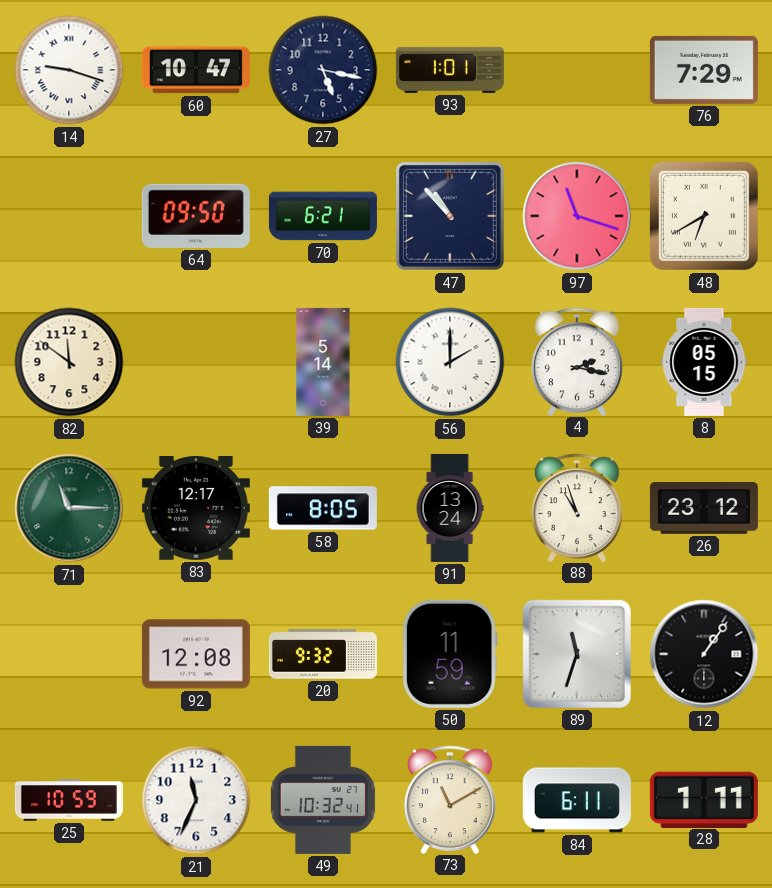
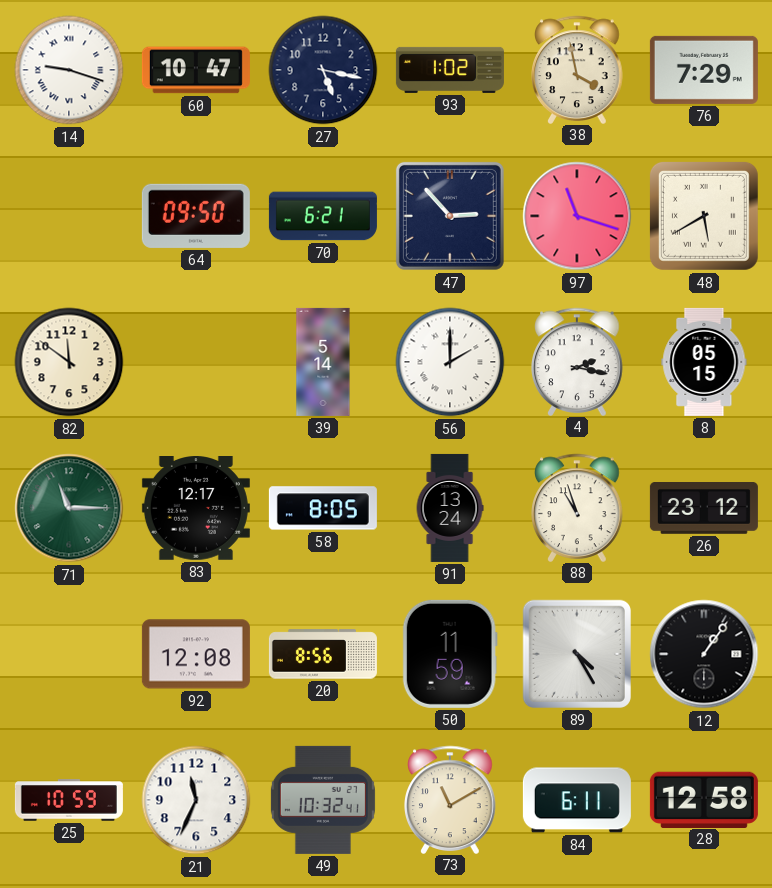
93: 1:01 -> 1:02
38: none -> 3:58
47: 10:53 -> 2:53
48: 6:40 -> 5:40
20: 9:32 -> 8:56
89: 11:33 -> 4:25
28: 1:11 -> 12:58
